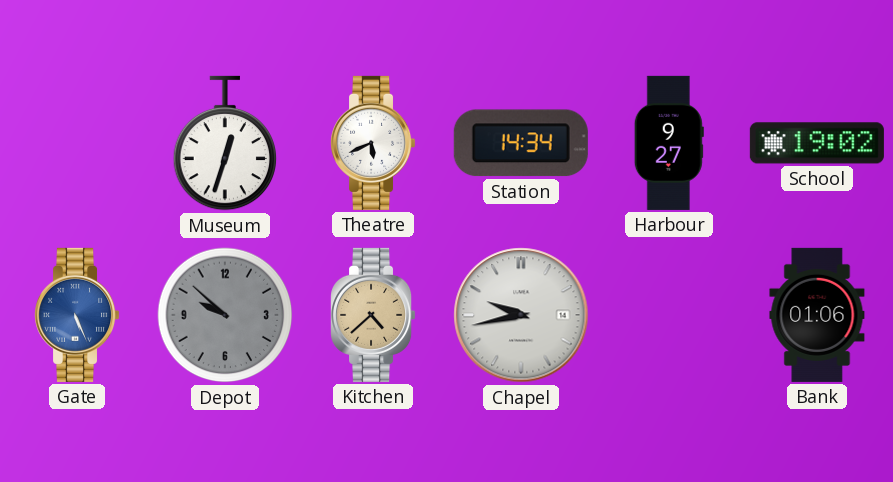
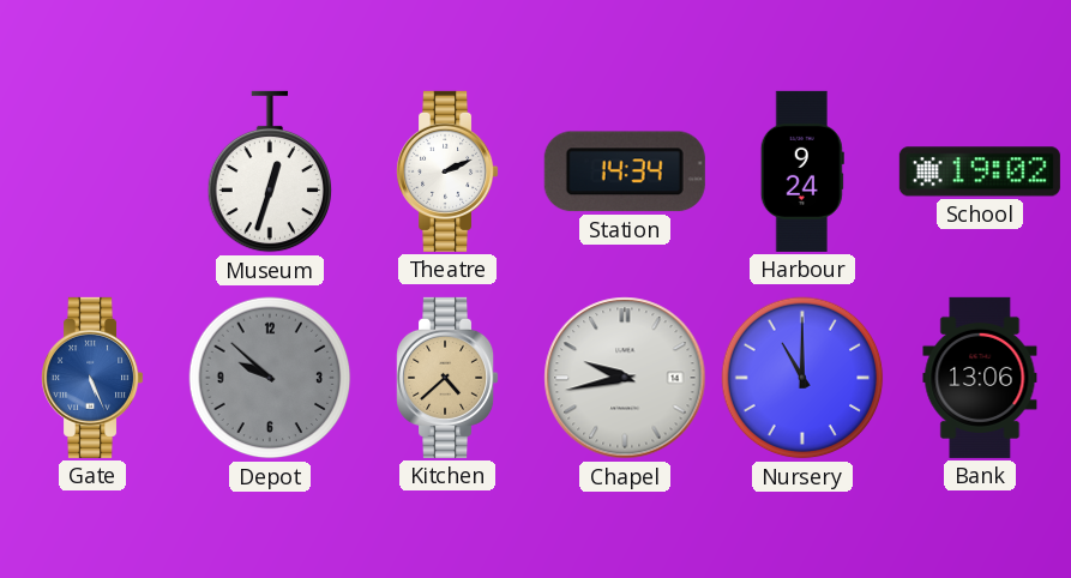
Theatre: 5:41 -> 2:11
Harbour: 9:27 -> 9:24
Nursery: none -> 11:00
Bank: 01:06 -> 13:06
